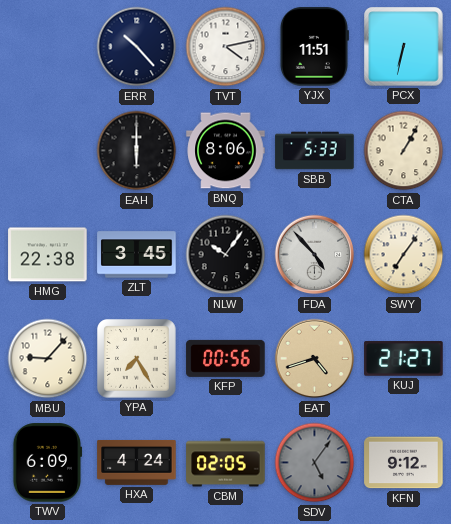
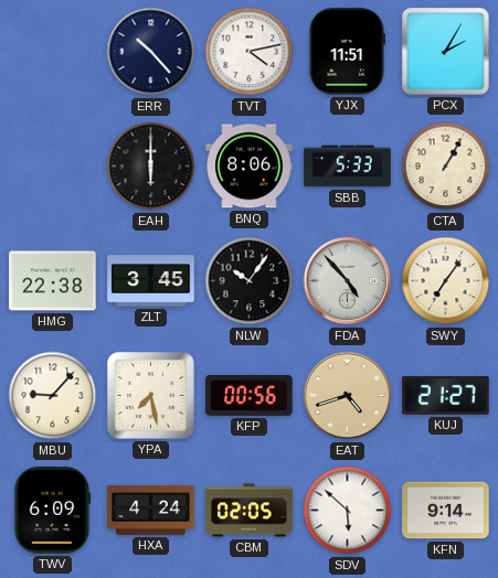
PCX: 6:32 -> 2:05
YPA: 7:25 -> 7:28
SDV: 5:06 -> 5:52
SDV dial: grey -> white
KFN: 9:12 -> 9:14
